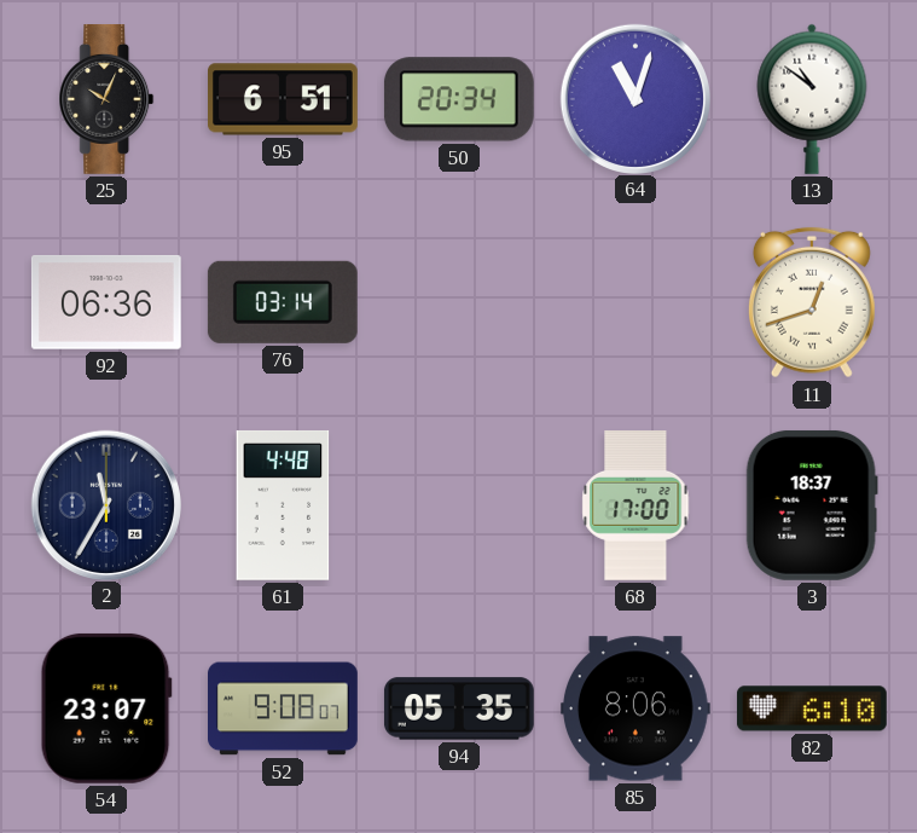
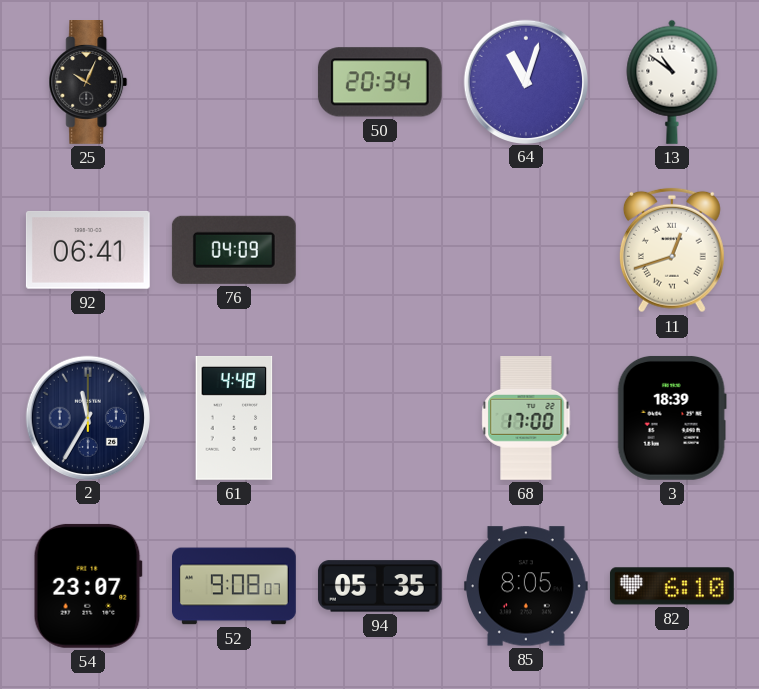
95: 6:51 -> none
92: 06:36 -> 06:41
76: 03:14 -> 04:09
3: 18:37 -> 18:39
85: 8:06 -> 8:05
